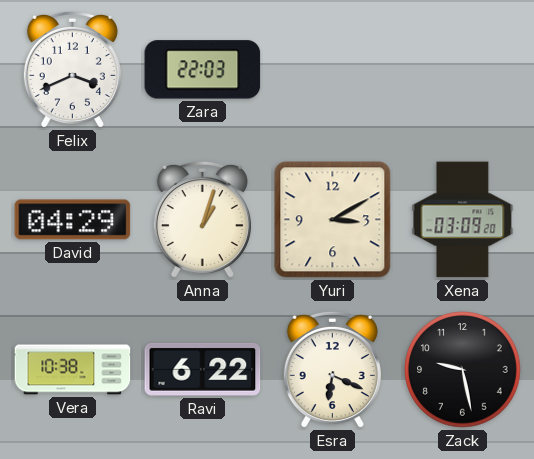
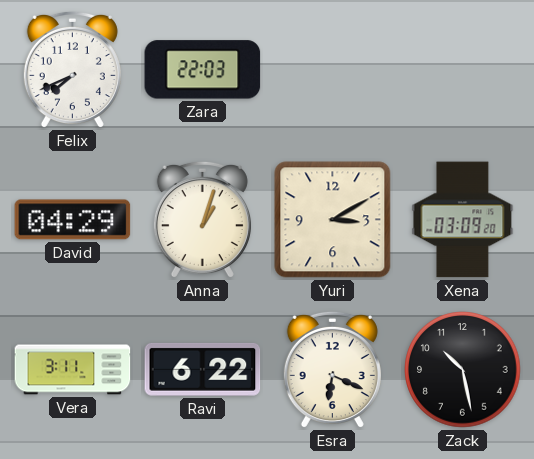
Felix: 3:41 -> 7:41
Vera: 10:38 -> 3:11
Zack: 9:28 -> 10:28
